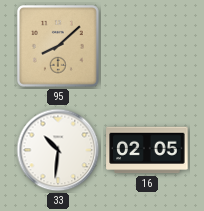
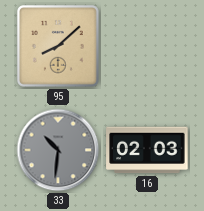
33 dial: white -> grey
16: 02:05 -> 02:03
